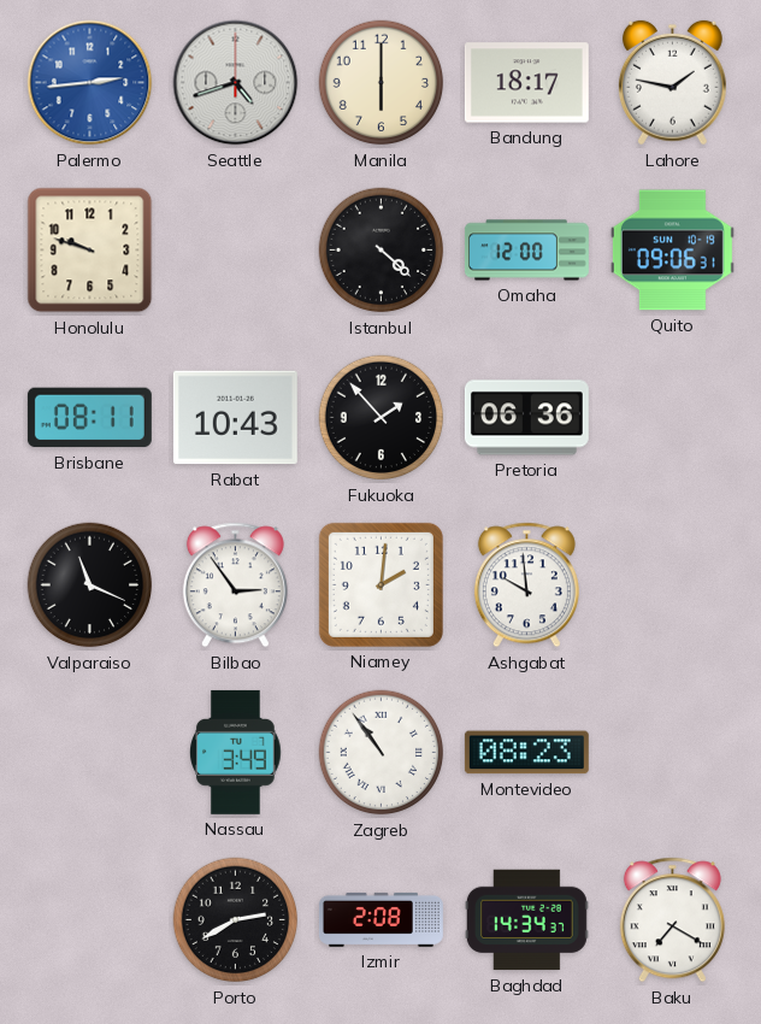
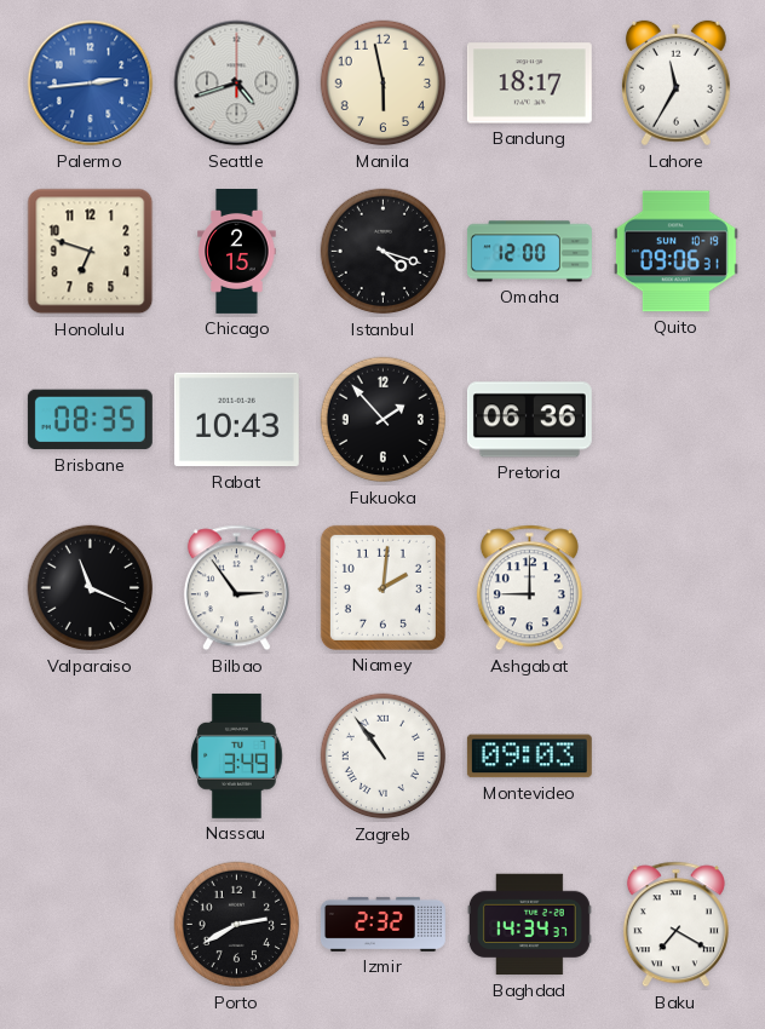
Manila: 6:00 -> 5:58
Lahore: 1:47 -> 11:35
Honolulu: 9:48 -> 6:48
Chicago: none -> 2:15
Istanbul: 4:22 -> 4:18
Brisbane: 08:11 -> 08:35
Ashgabat: 9:59 -> 9:00
Montevideo: 08:23 -> 09:03
Izmir: 2:08 -> 2:32
